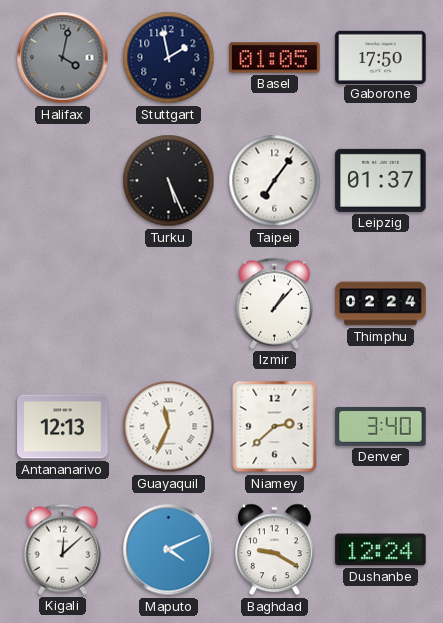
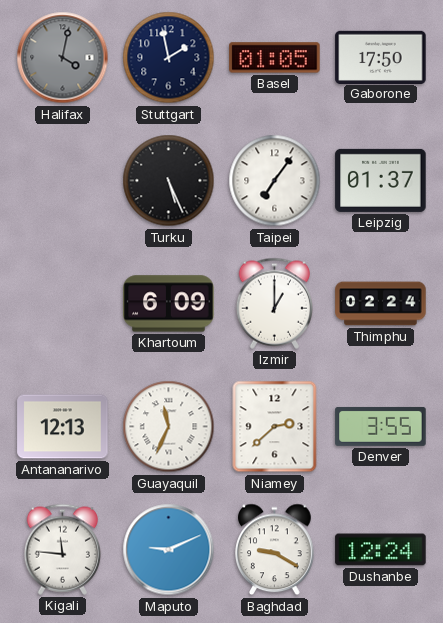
Khartoum: none -> 6:09
Izmir: 1:07 -> 1:00
Denver: 3:40 -> 3:55
Kigali: 12:08 -> 11:46
Maputo: 4:11 -> 9:11
